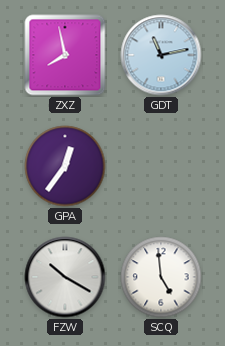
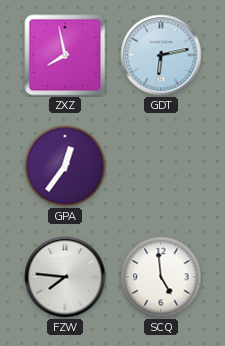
GDT: 11:13 -> 6:13
FZW: 10:20 -> 7:46
